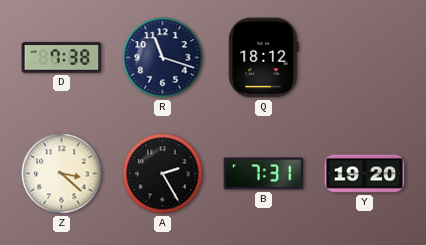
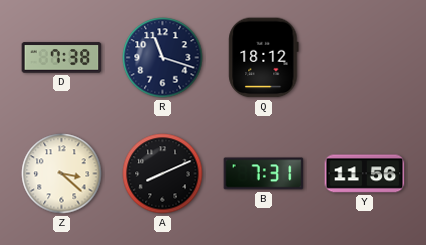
A: 2:25 -> 8:11
Y: 19:20 -> 11:56
